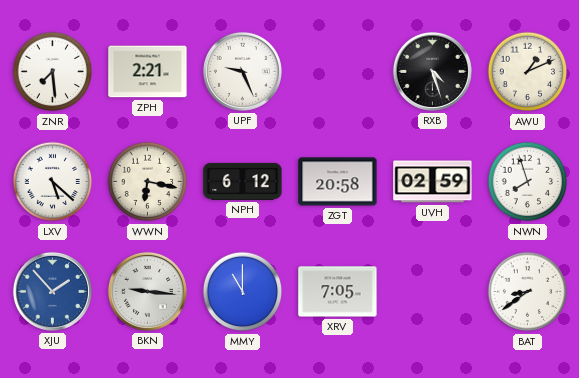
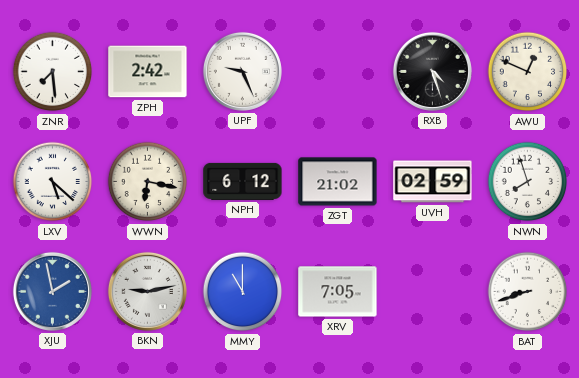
ZPH: 2:21 -> 2:42
AWU: 1:11 -> 12:49
ZGT: 20:58 -> 21:02
XJU: 1:53 -> 1:58
BKN: 9:16 -> 9:13
BAT: 8:39 -> 8:42
